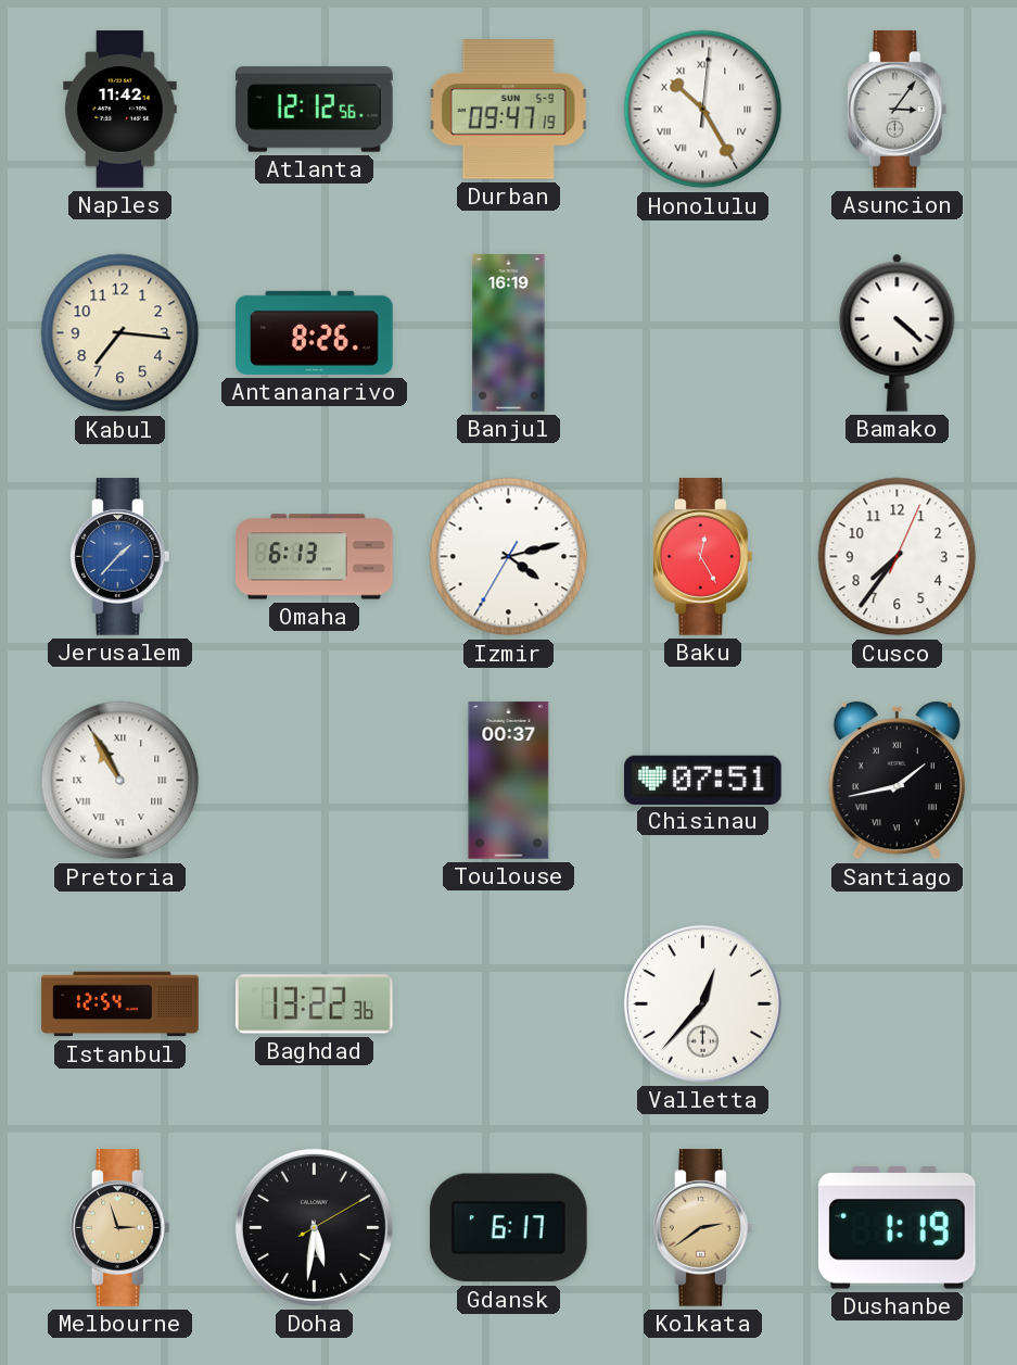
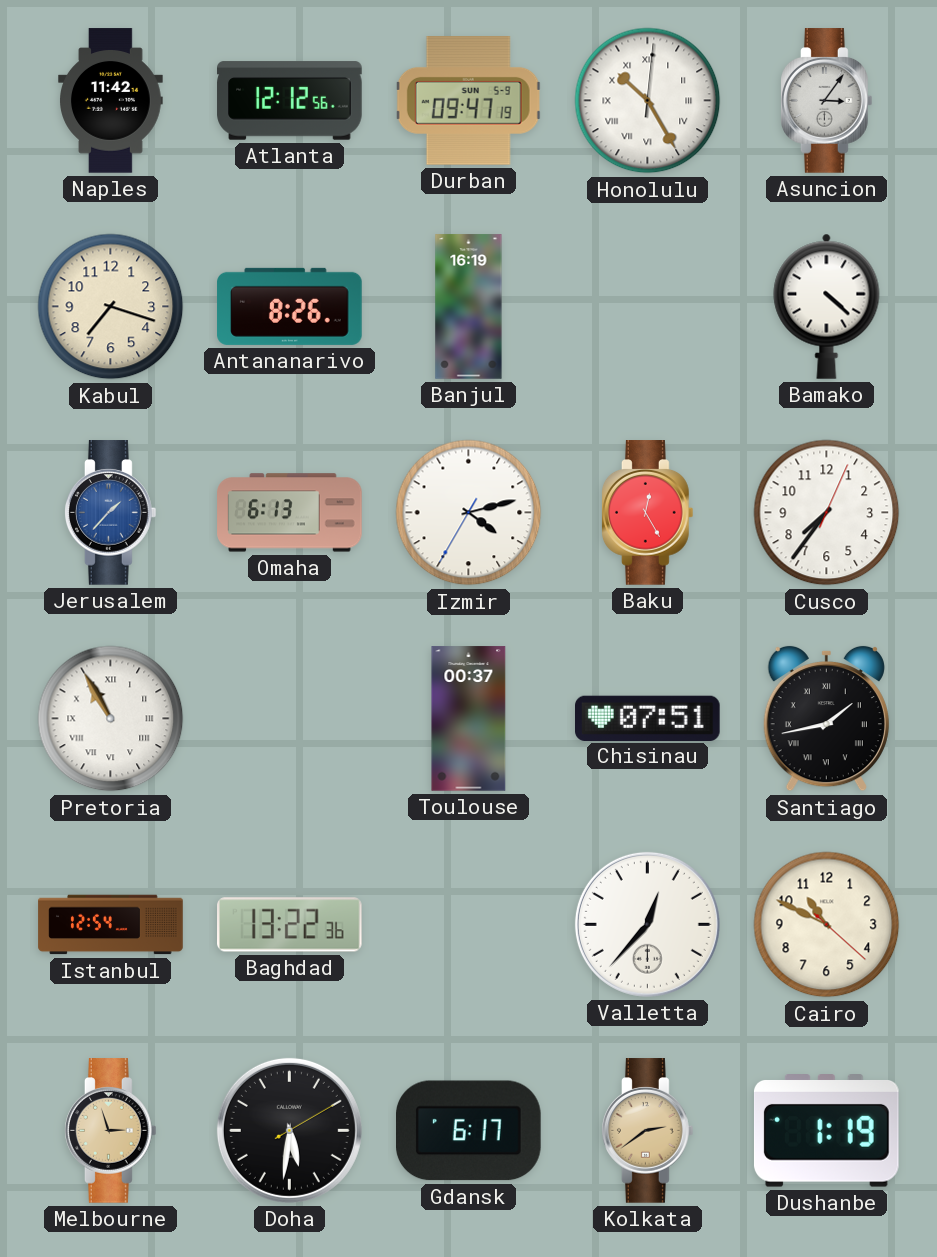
Kabul: 7:16 -> 7:18
Cairo: none -> 10:49
